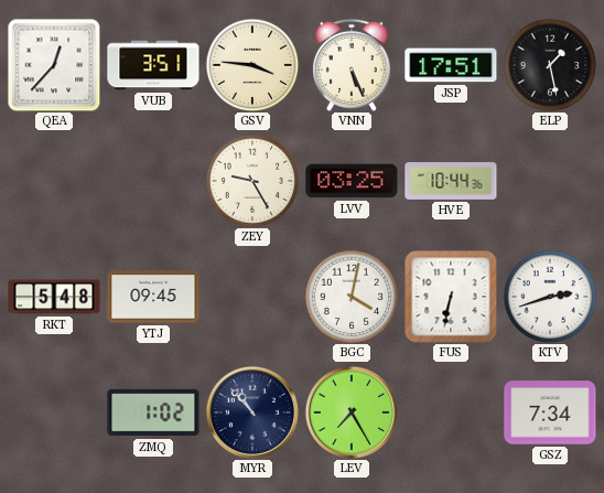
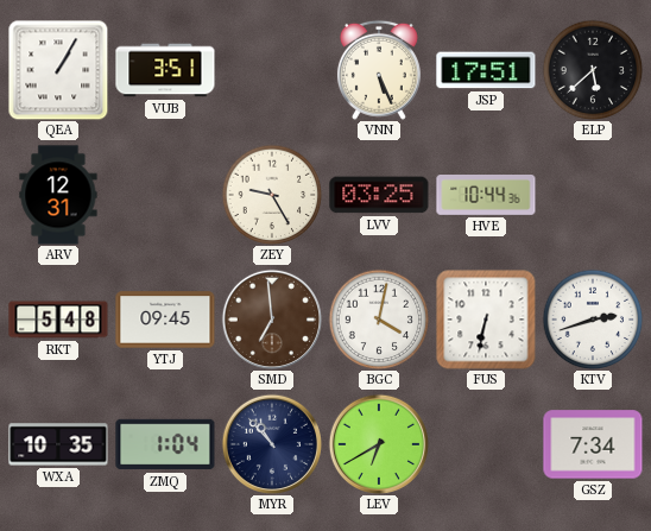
QEA: 12:37 -> 1:05
GSV: 3:46 -> none
ELP: 1:28 -> 5:38
ARV: none -> 12:31
SMD: none -> 6:59
WXA: none -> 10:35
ZMQ: 1:02 -> 1:04
LEV: 7:25 -> 6:40
